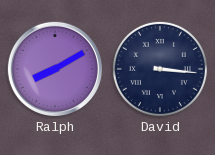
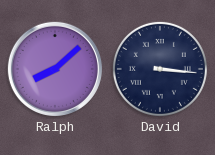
Ralph: 8:10 -> 8:08
